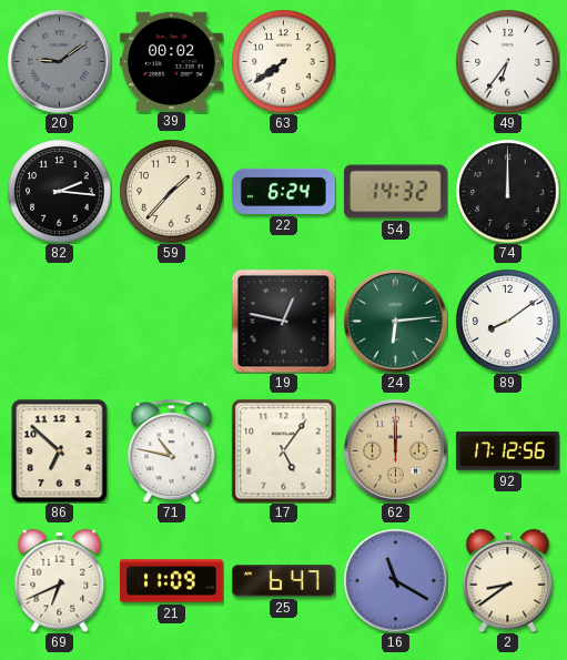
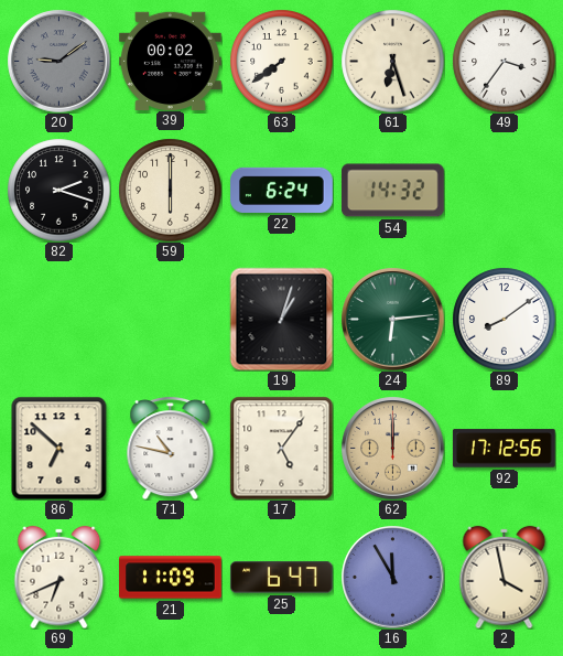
61: none -> 6:27
49: 6:36 -> 3:36
82: 2:16 -> 2:18
59: 1:37 -> 6:00
74: 12:00 -> none
19: 12:47 -> 1:03
16: 11:20 -> 11:55
2: 8:39 -> 3:58
